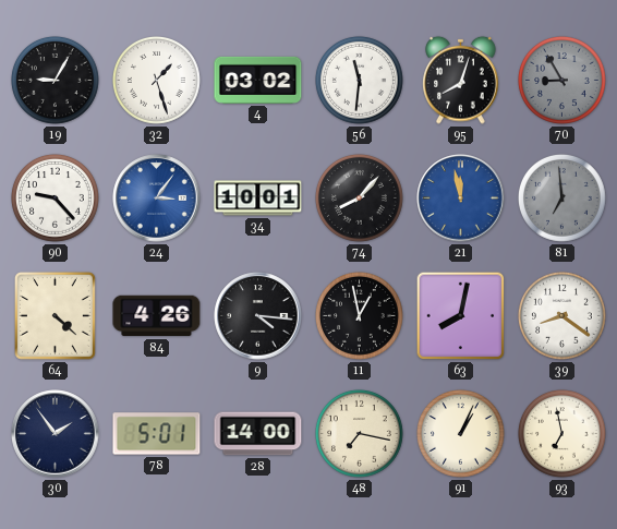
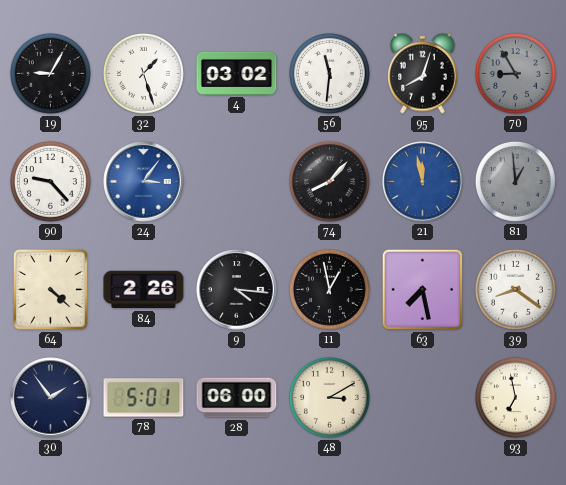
34: 10:01 -> none
81: 6:59 -> 12:59
84: 4:26 -> 2:26
63: 8:02 -> 7:28
28: 14:00 -> 06:00
48: 7:17 -> 3:10
91: 1:04 -> none
